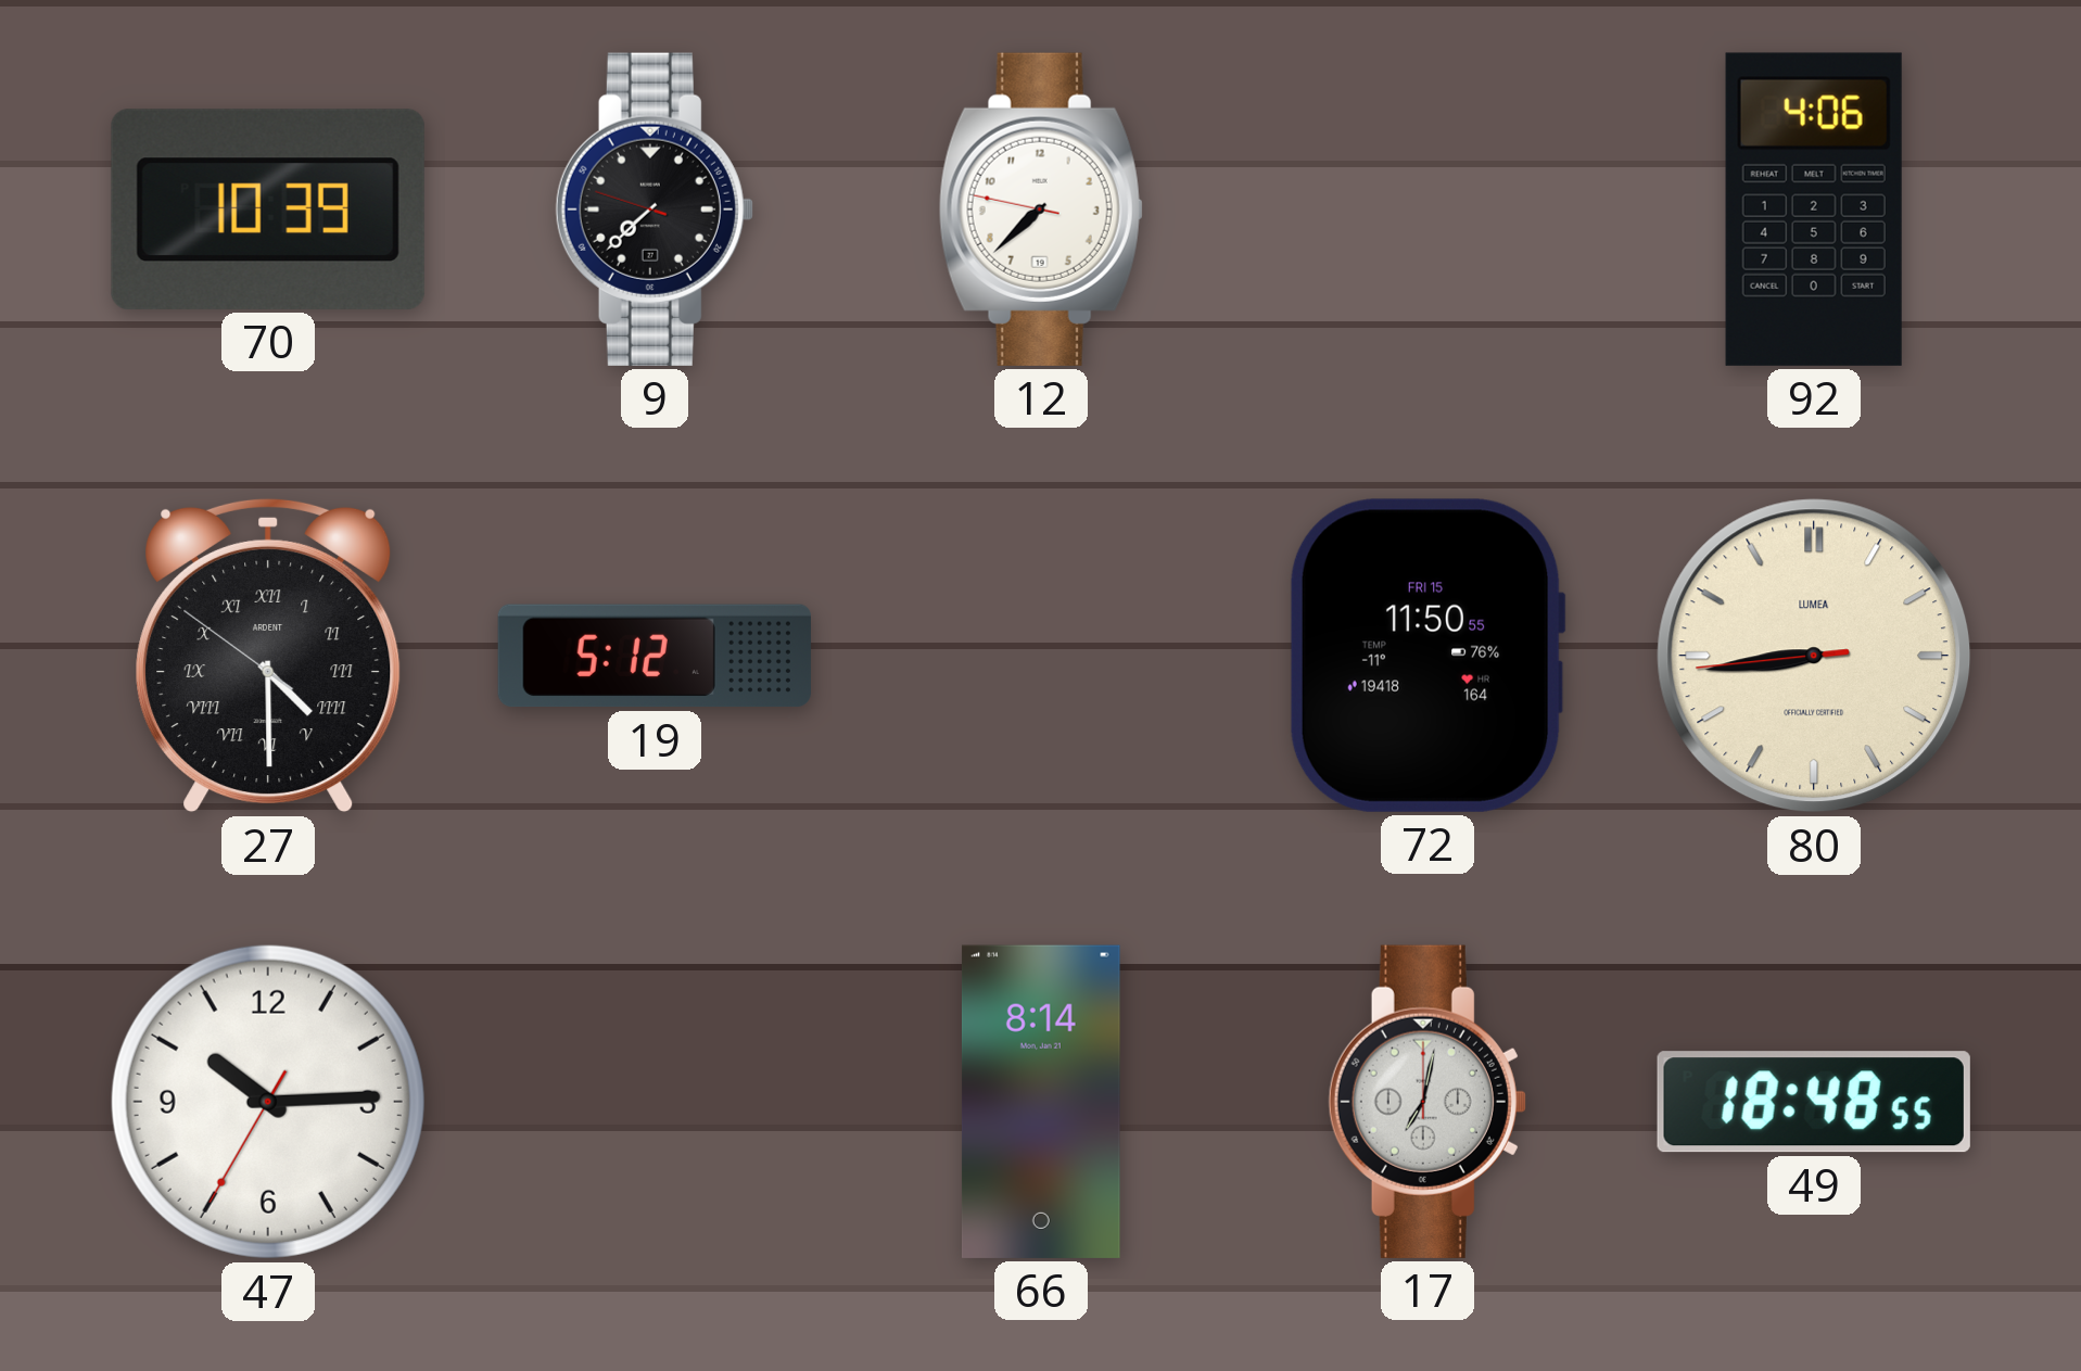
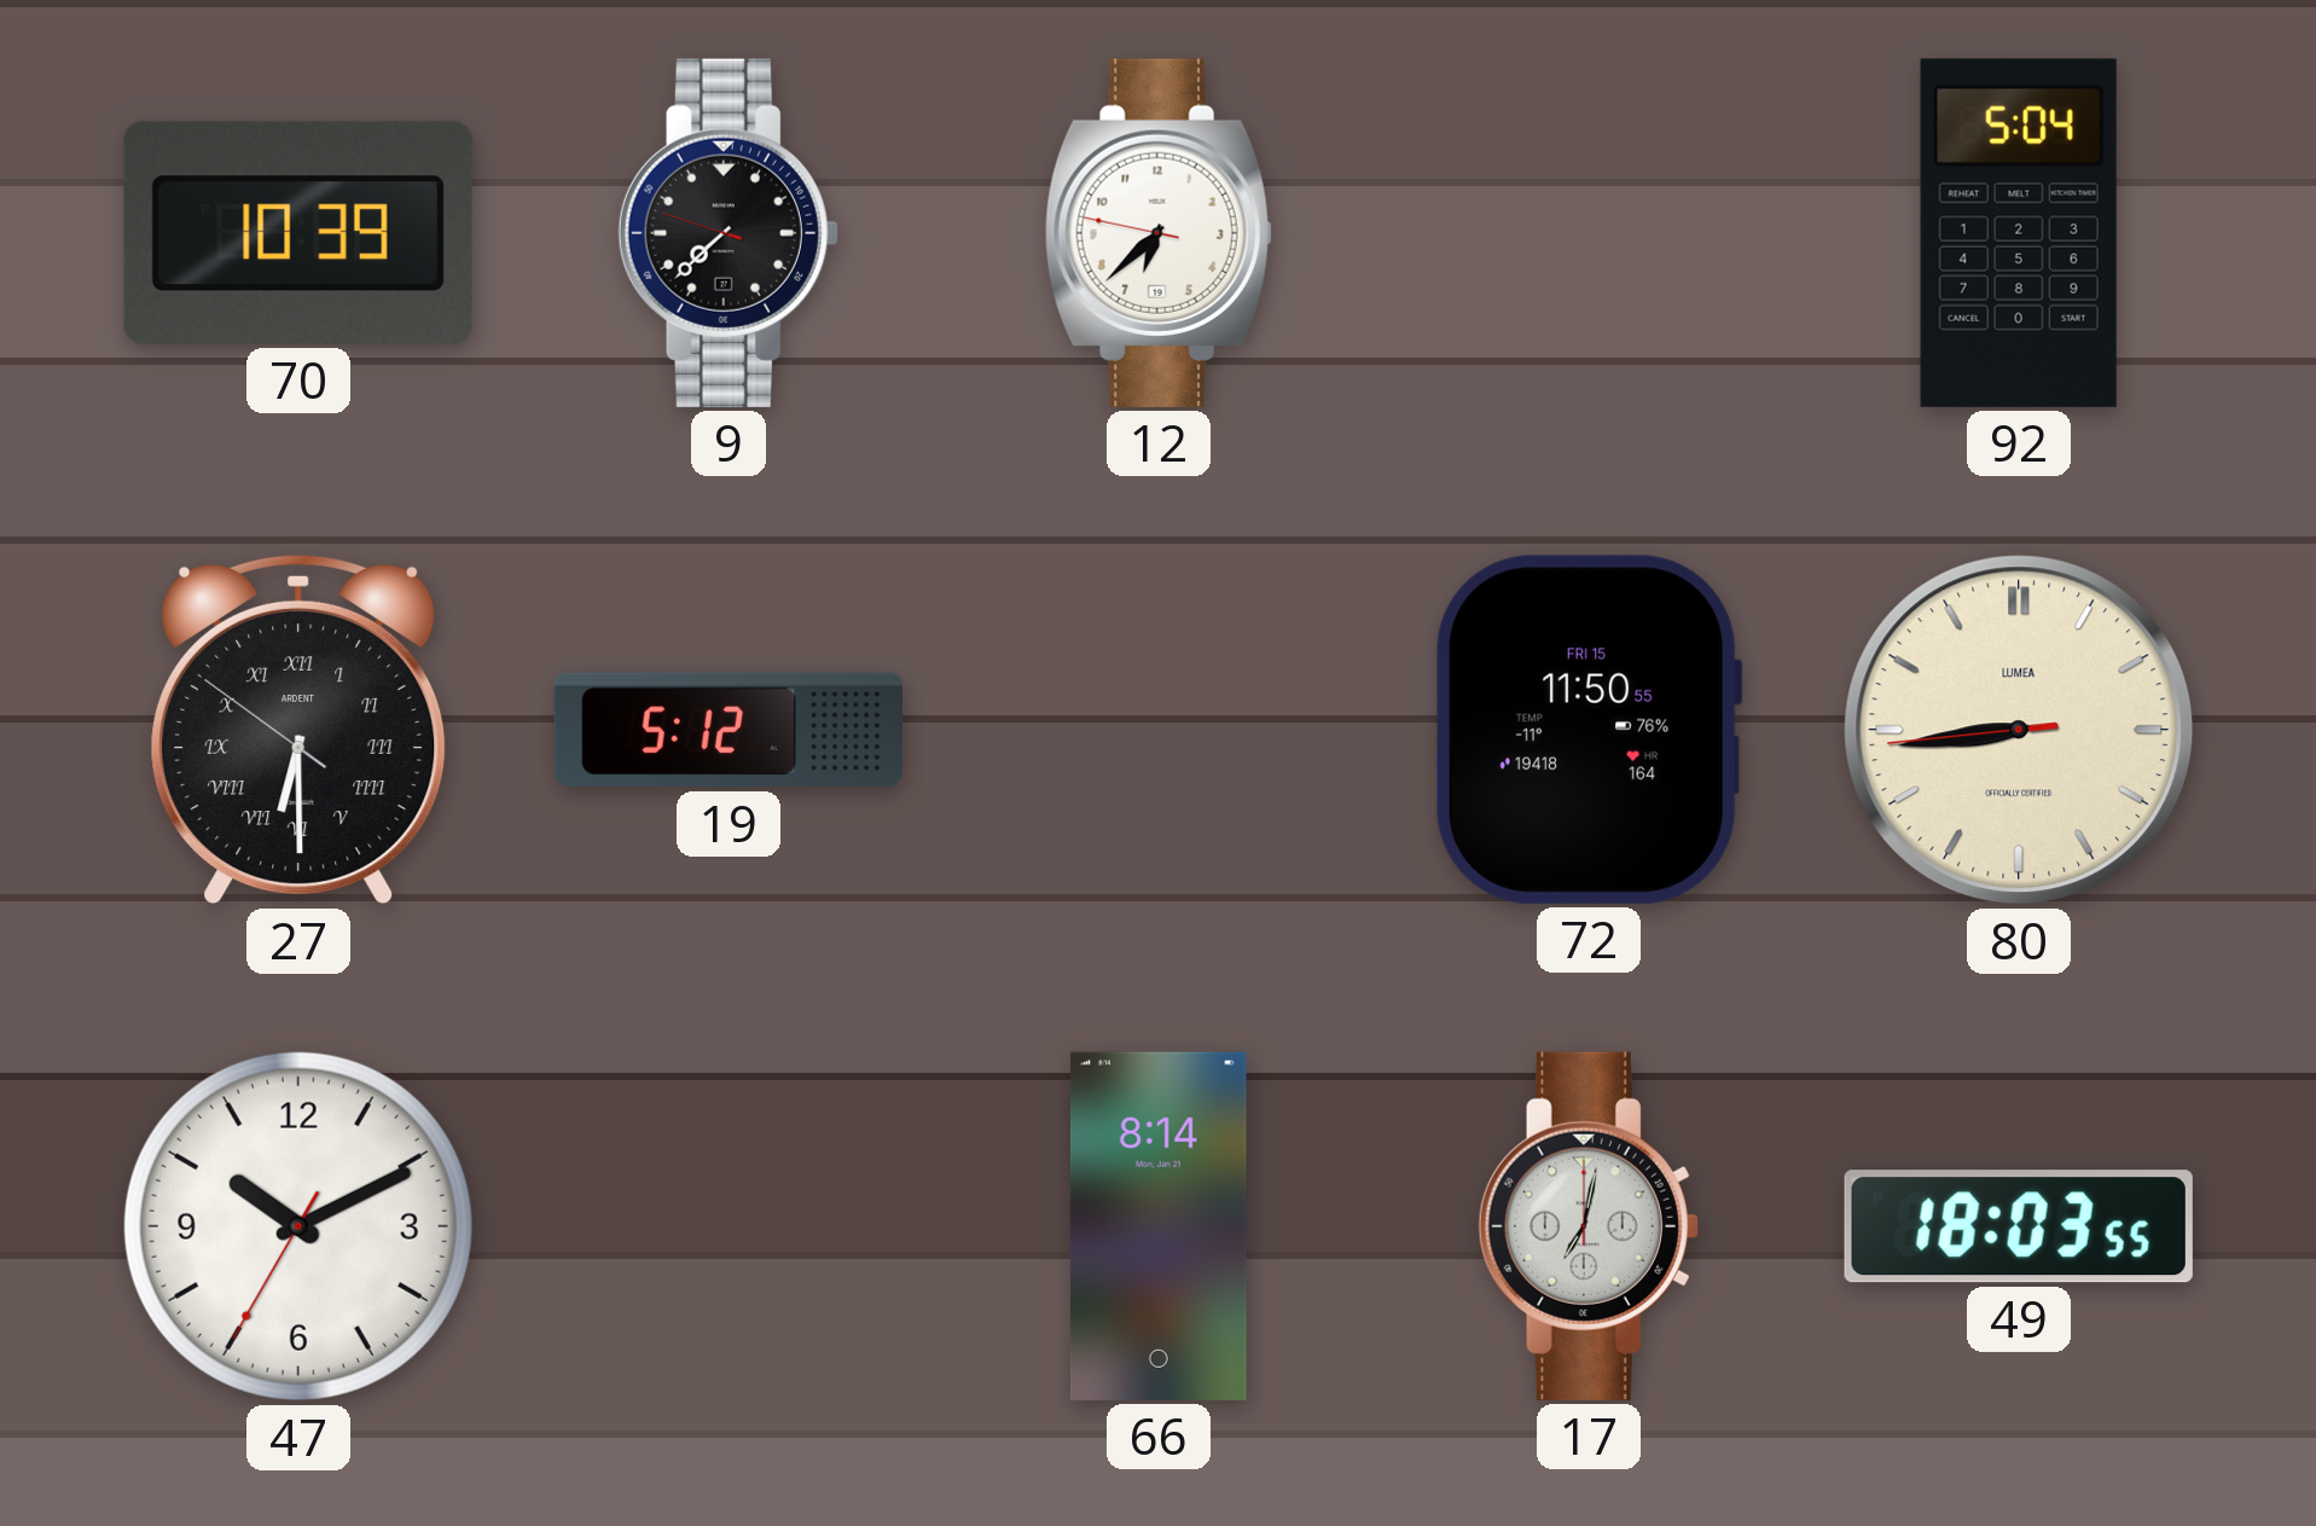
12: 7:37 -> 6:37
92: 4:06 -> 5:04
27: 4:29 -> 6:29
47: 10:14 -> 10:10
49: 18:48 -> 18:03
